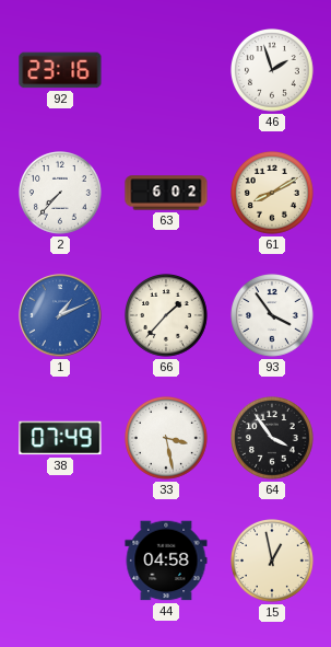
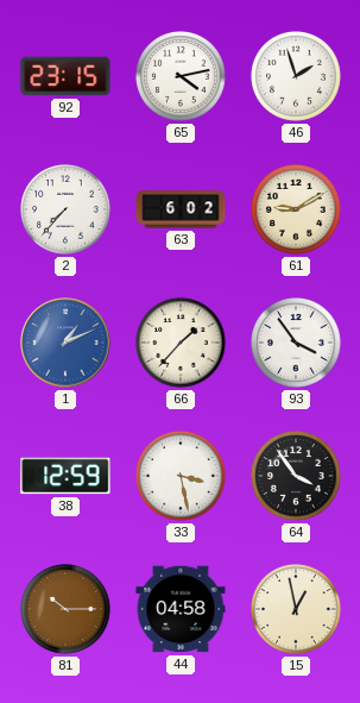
92: 23:16 -> 23:15
65: none -> 4:13
61: 8:10 -> 9:10
38: 07:49 -> 12:59
81: none -> 10:15
